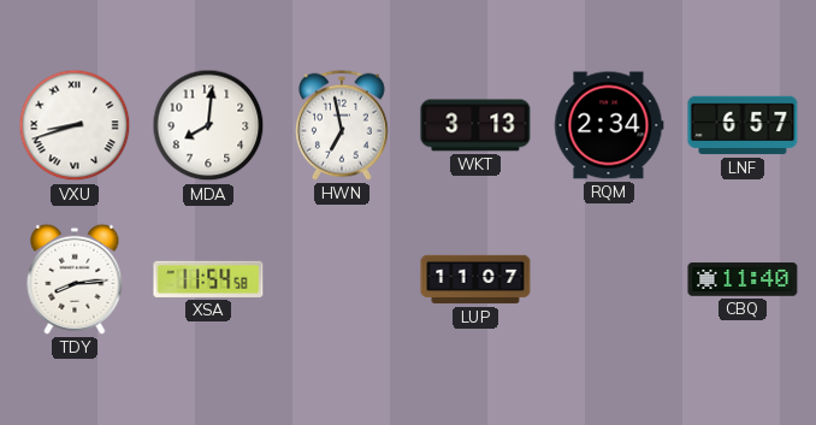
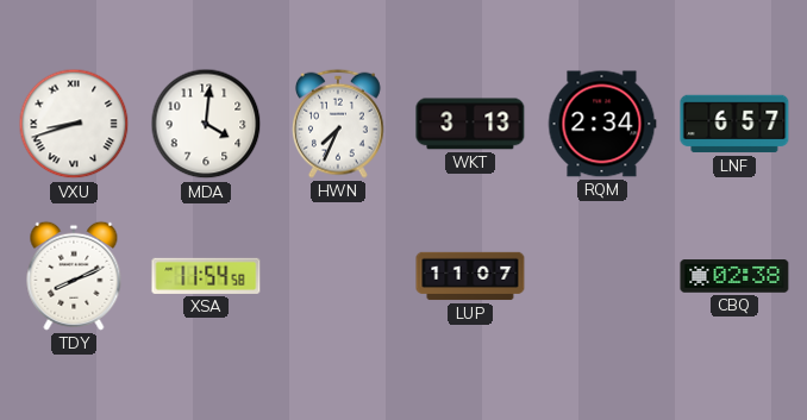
MDA: 8:01 -> 4:01
HWN: 6:58 -> 7:34
TDY: 8:14 -> 8:11
CBQ: 11:40 -> 02:38
